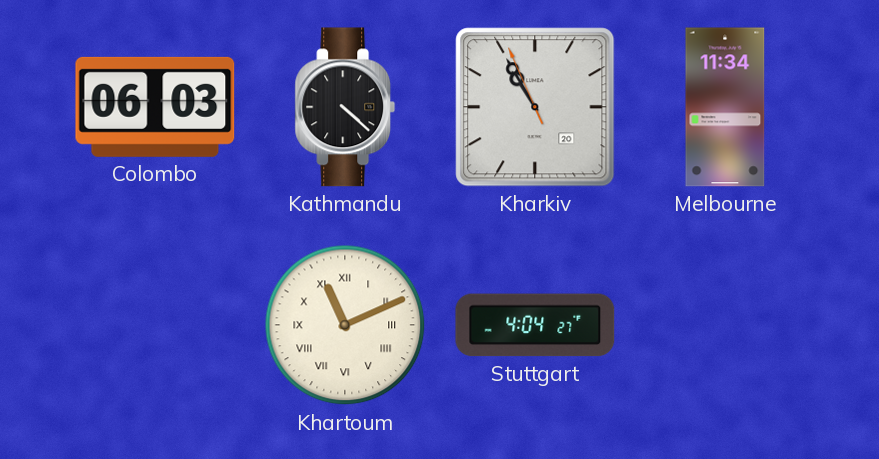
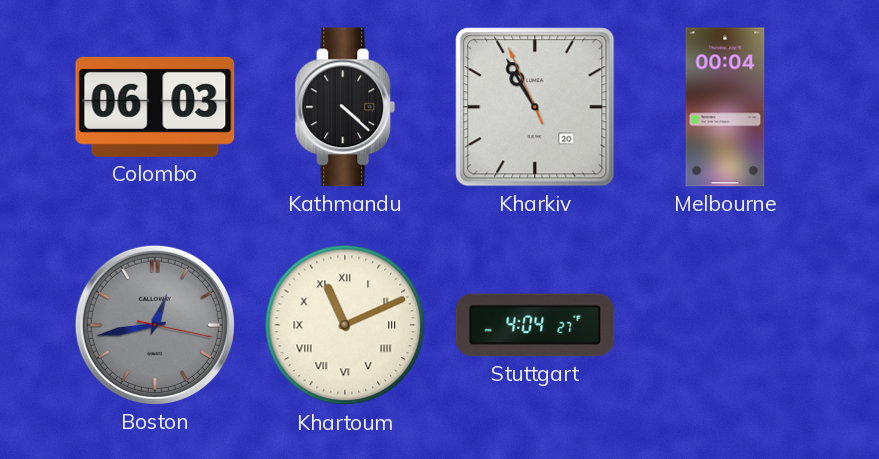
Melbourne: 11:34 -> 00:04
Boston: none -> 12:43
